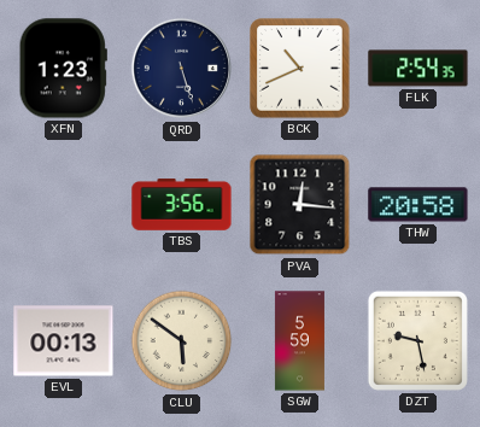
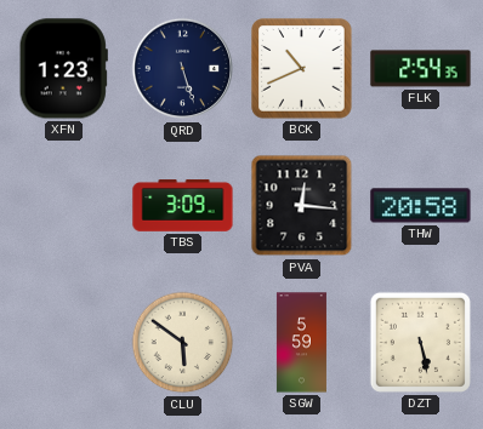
TBS: 3:56 -> 3:09
EVL: 00:13 -> none
DZT: 9:28 -> 5:28
